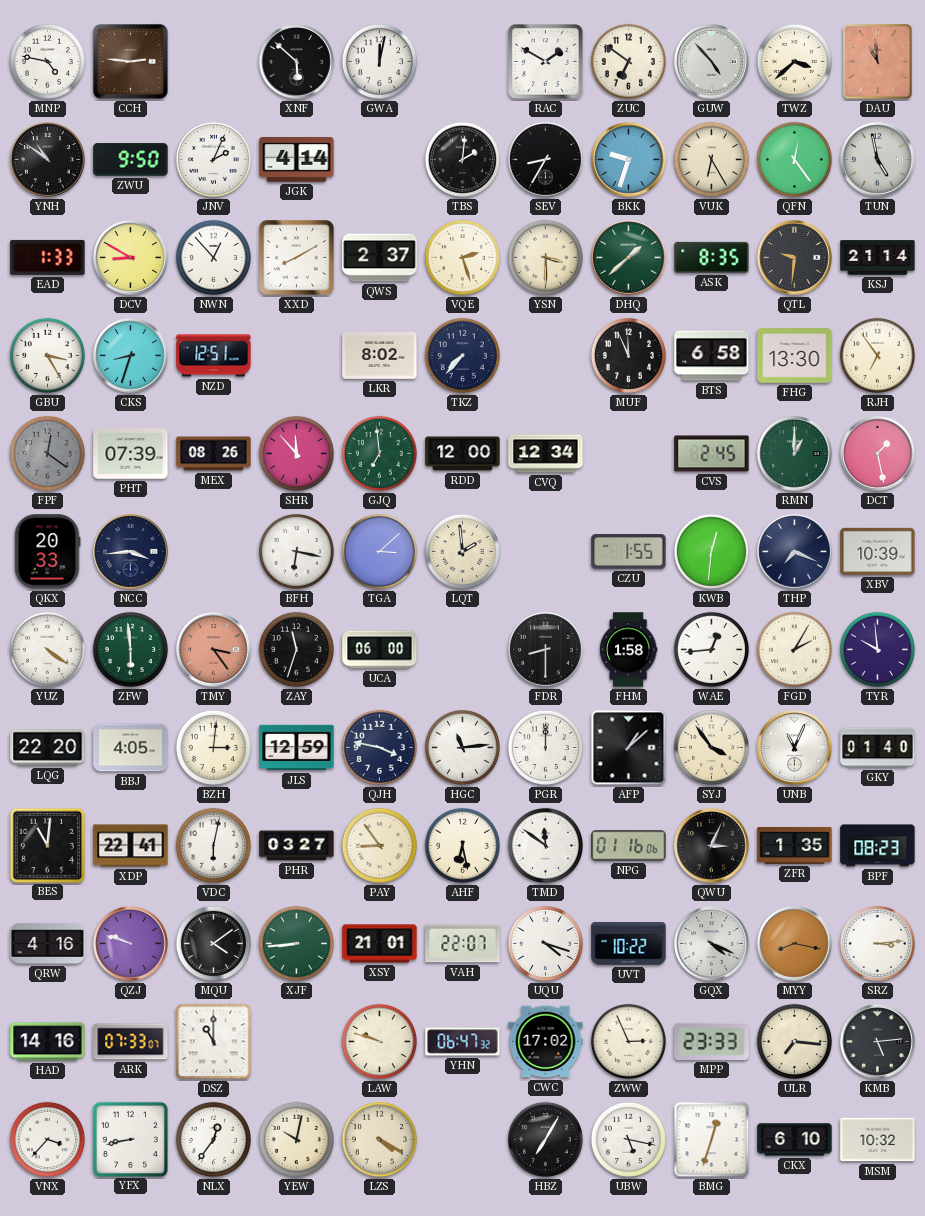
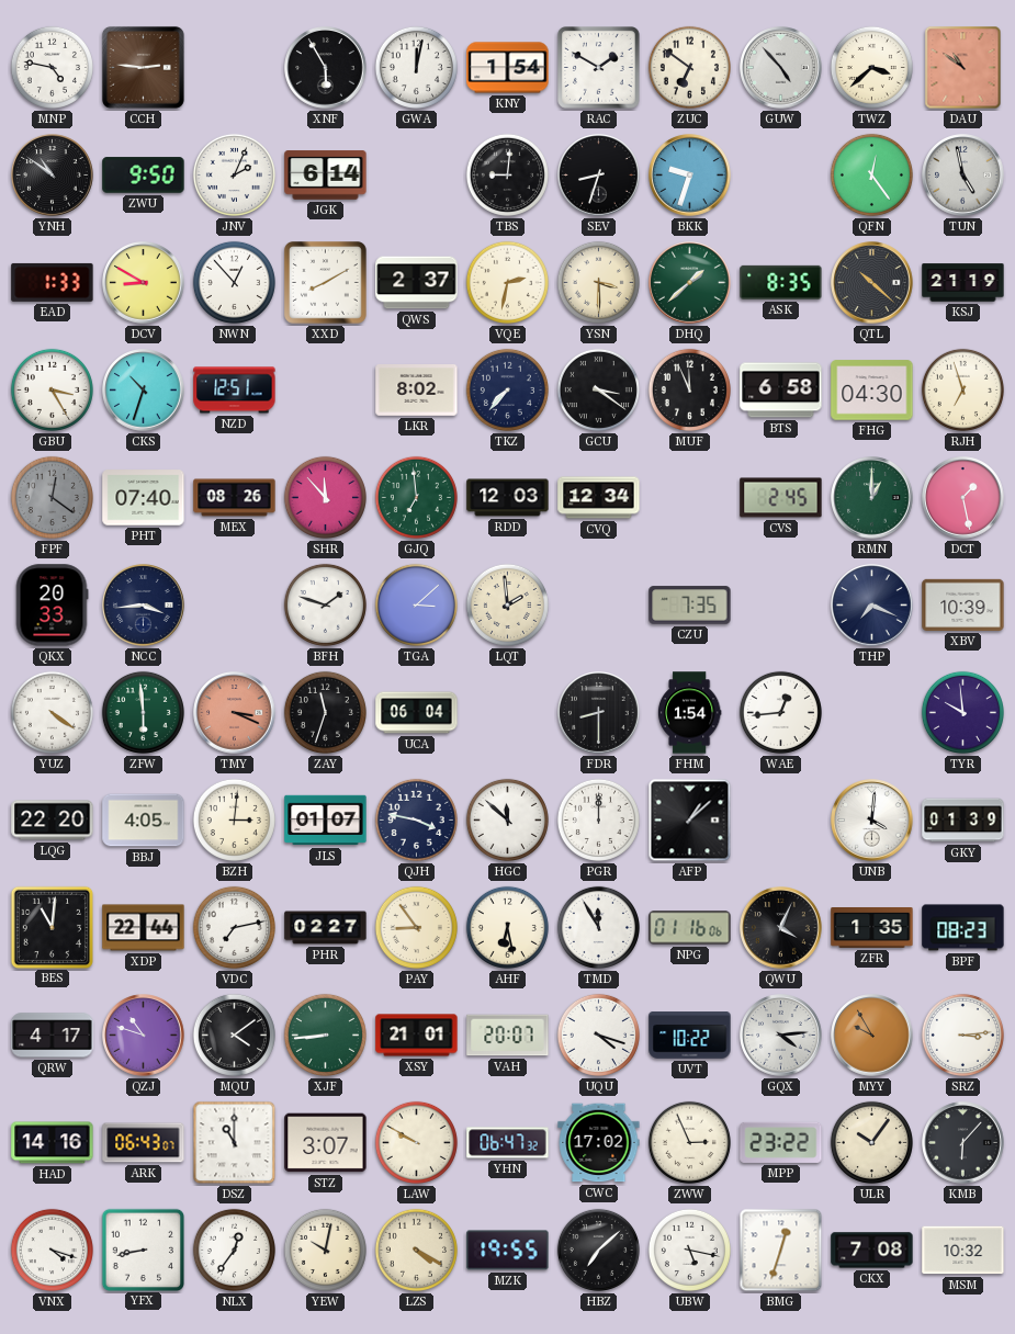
XNF: 5:52 -> 5:55
KNY: none -> 1:54
DAU: 10:59 -> 10:51
JGK: 4:14 -> 6:14
TBS: 2:01 -> 9:01
SEV: 8:35 -> 8:33
VUK: 6:25 -> none
VQE: 2:27 -> 2:32
QTL: 9:31 -> 10:22
KSJ: 21:14 -> 21:19
CKS: 8:33 -> 10:33
GCU: none -> 3:21
FHG: 13:30 -> 04:30
RJH: 6:54 -> 6:57
PHT: 07:39 -> 07:40
RDD: 12:00 -> 12:03
BFH: 6:17 -> 1:48
CZU: 1:55 -> 7:35
KWB: 12:31 -> none
TMY: 3:24 -> 3:19
UCA: 06:00 -> 06:04
FHM: 1:58 -> 1:54
FGD: 2:05 -> none
JLS: 12:59 -> 01:07
HGC: 11:14 -> 11:52
SYJ: 3:54 -> none
UNB: 11:04 -> 4:01
GKY: 01:40 -> 01:39
XDP: 22:41 -> 22:44
VDC: 6:02 -> 7:13
PHR: 03:27 -> 02:27
TMD: 11:51 -> 11:55
QWU: 3:04 -> 4:04
QRW: 4:16 -> 4:17
QZJ: 9:48 -> 10:48
VAH: 22:07 -> 20:07
GQX: 4:19 -> 4:14
MYY: 8:17 -> 9:55
ARK: 07:33 -> 06:43
STZ: none -> 3:07
LAW: 9:48 -> 9:50
MPP: 23:33 -> 23:22
ULR: 7:16 -> 10:06
KMB: 5:14 -> 6:07
VNX: 3:37 -> 4:18
MZK: none -> 19:55
HBZ: 7:05 -> 7:08
CKX: 6:10 -> 7:08
